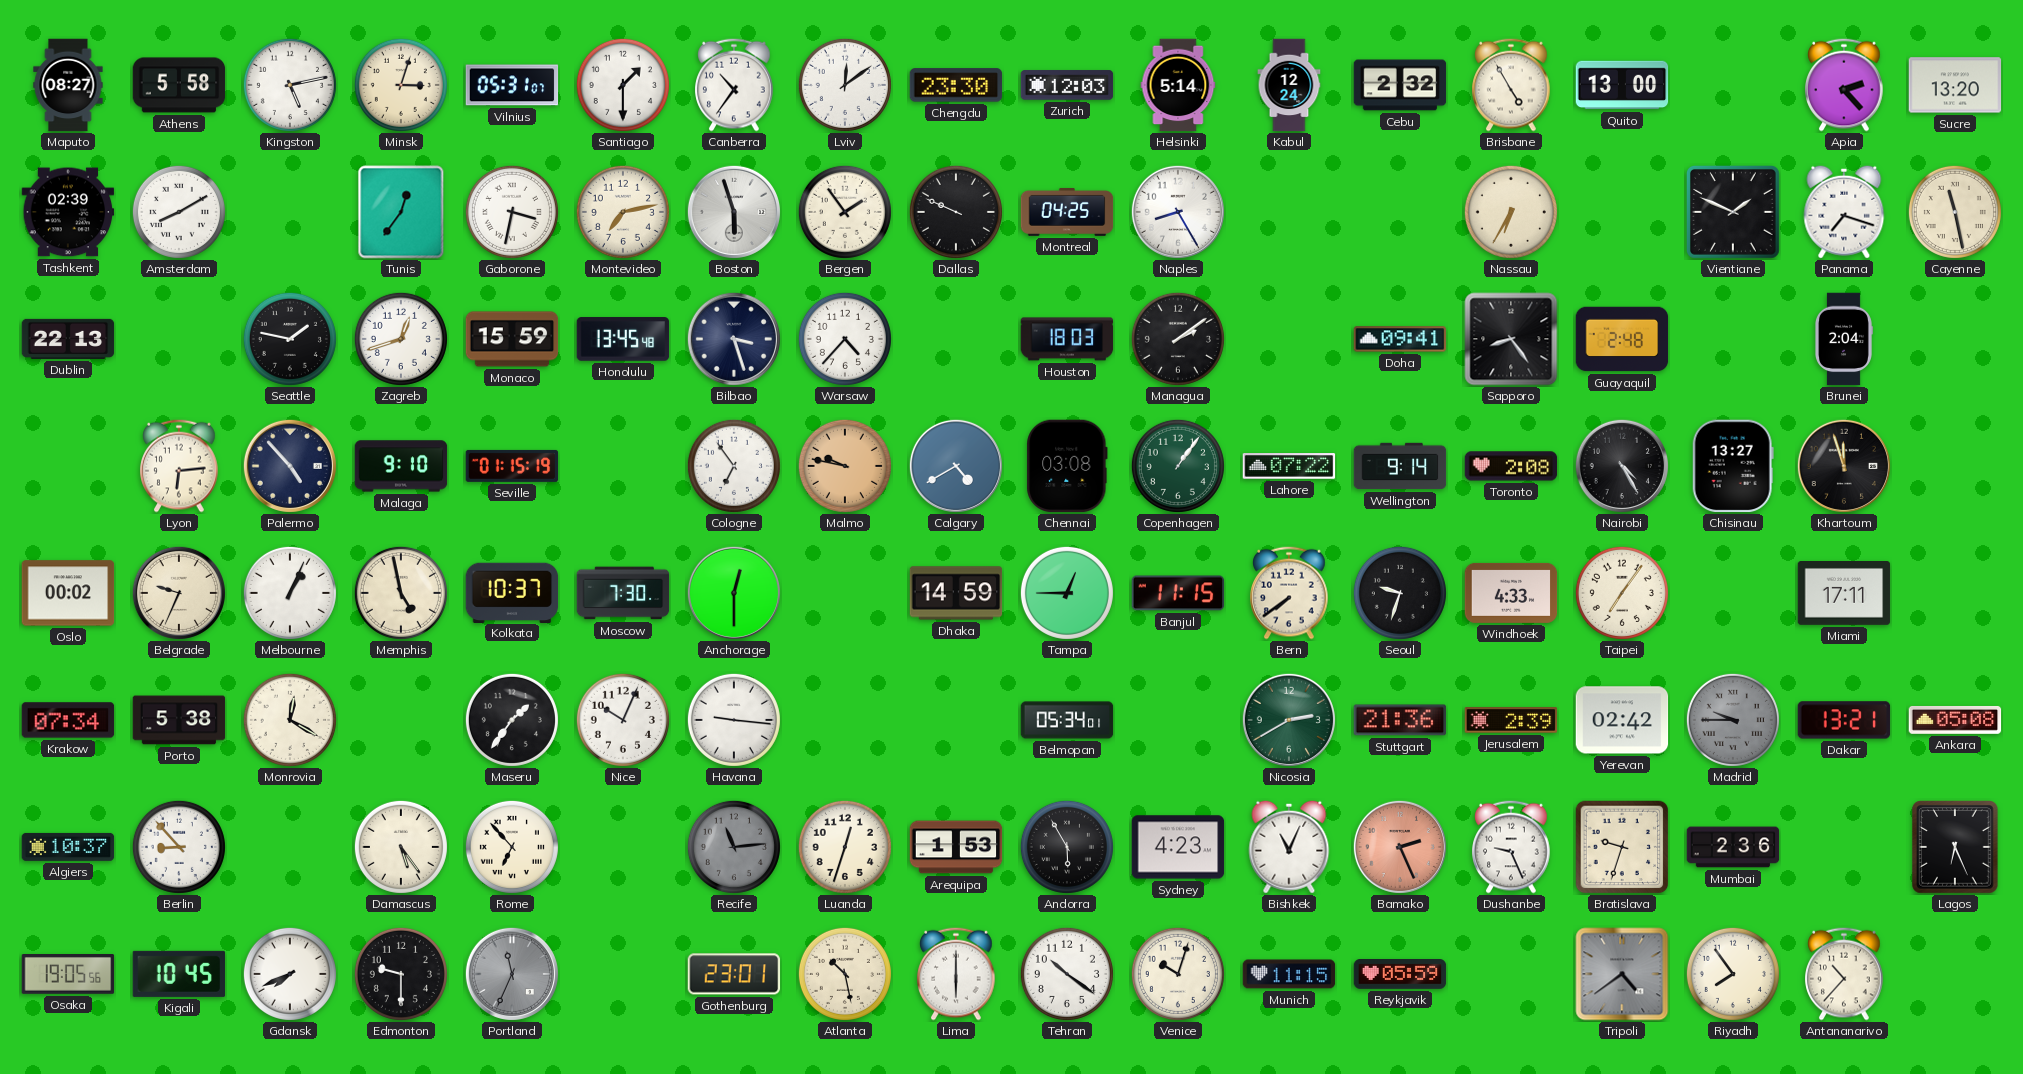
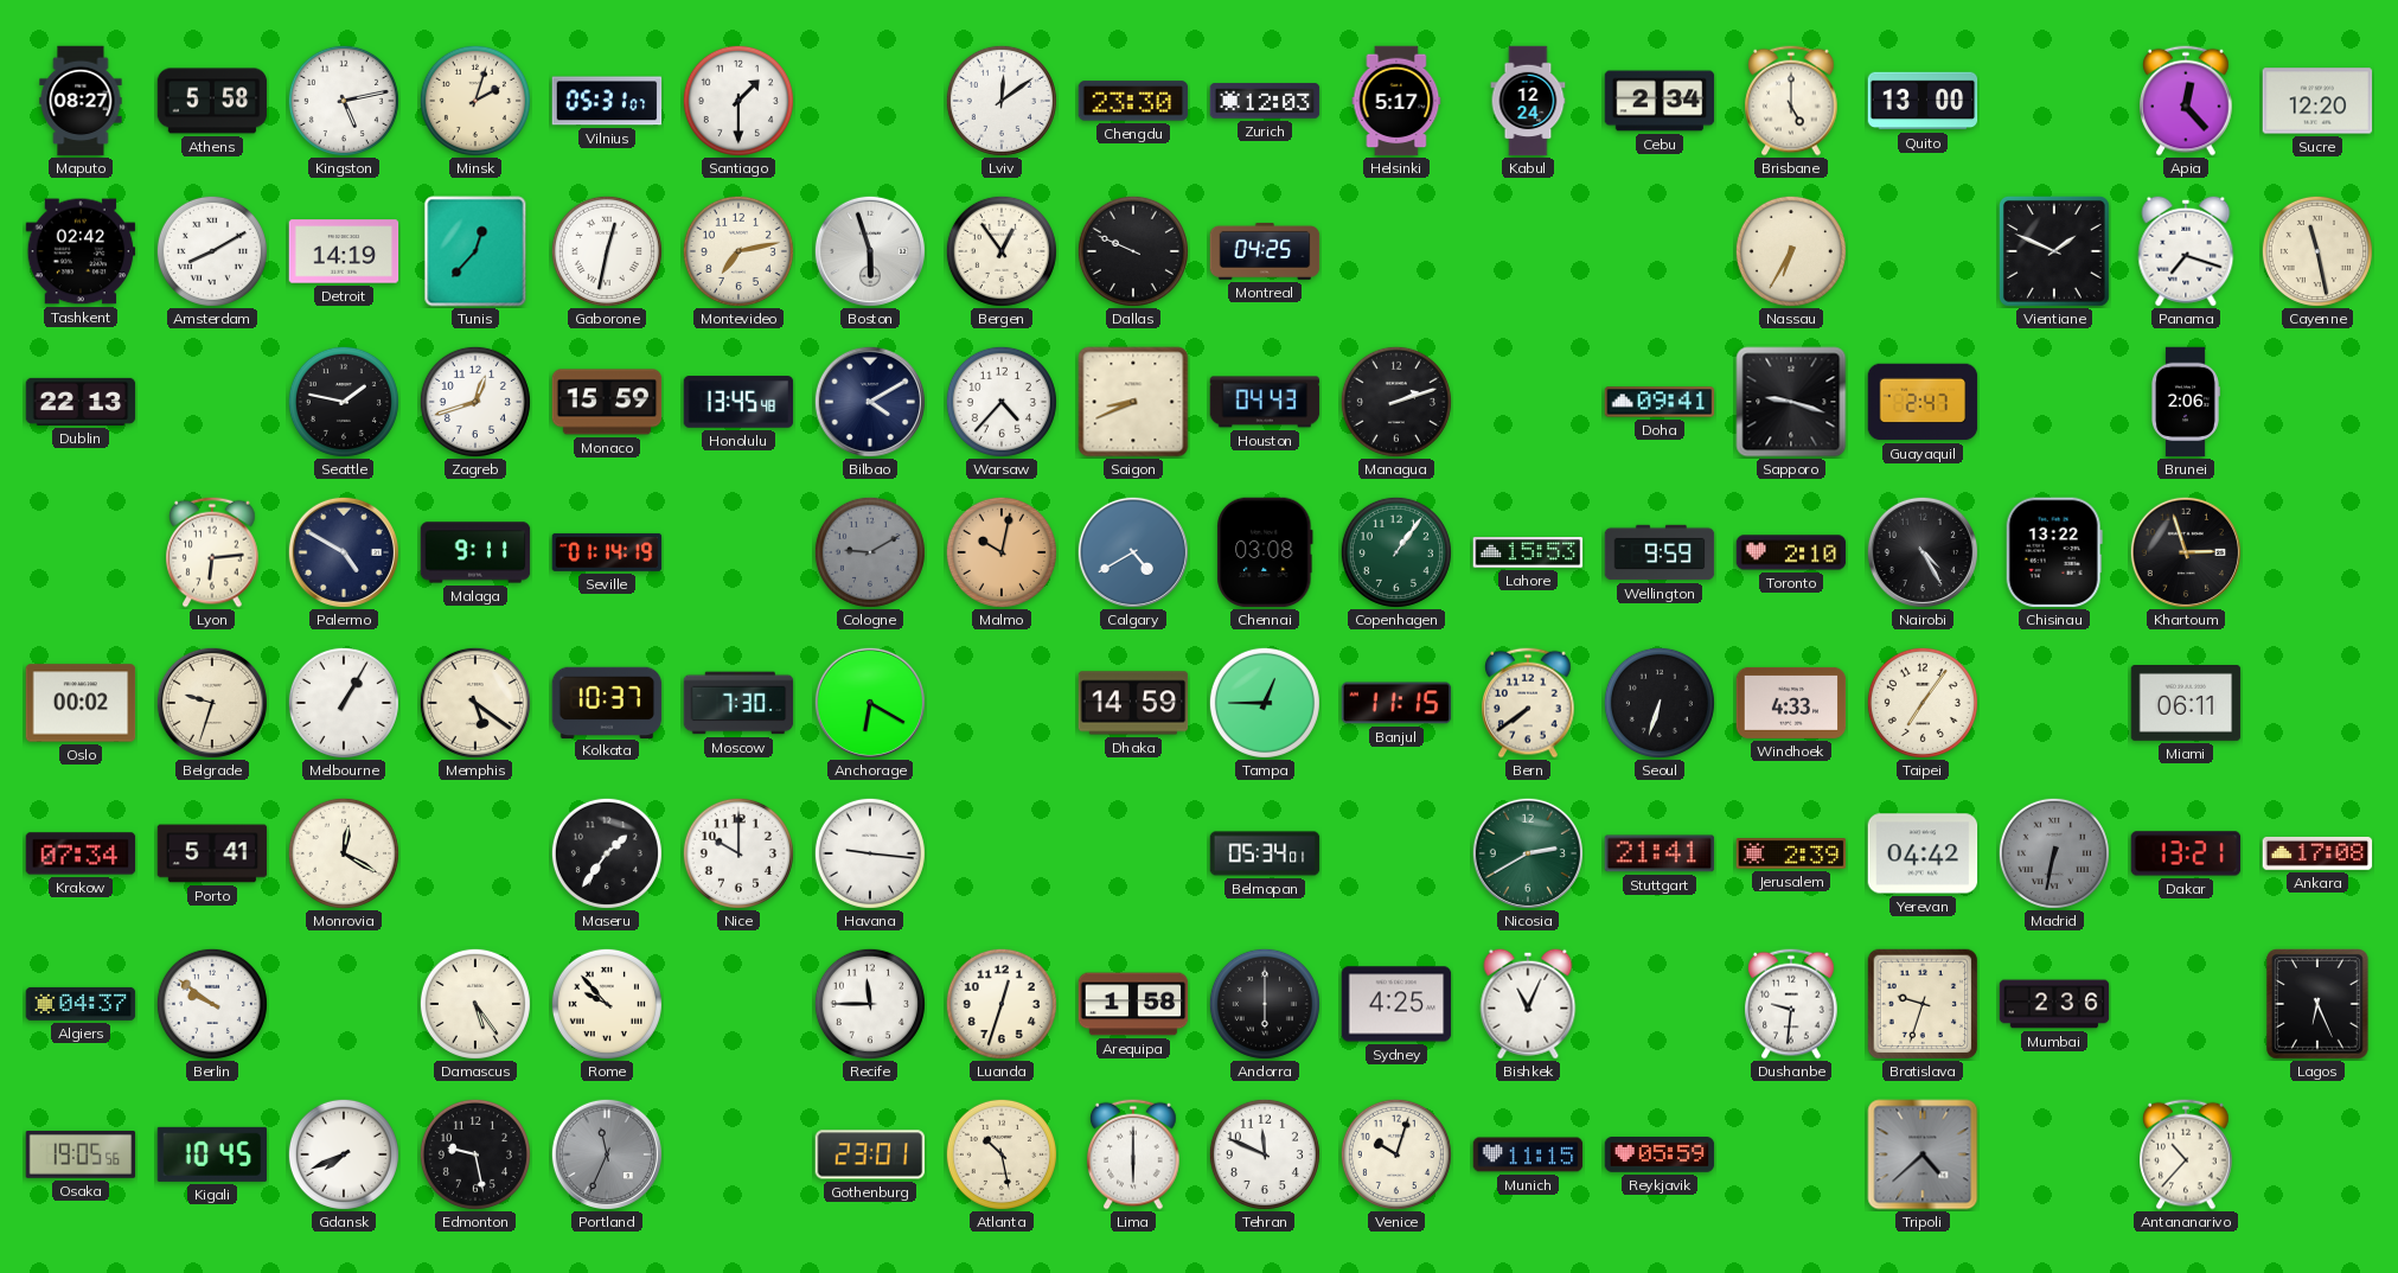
Minsk: 3:03 -> 2:03
Canberra: 10:36 -> none
Helsinki: 5:14 -> 5:17
Cebu: 2:32 -> 2:34
Brisbane: 4:55 -> 5:00
Apia: 2:23 -> 12:23
Sucre: 13:20 -> 12:20
Tashkent: 02:39 -> 02:42
Detroit: none -> 14:19
Tunis: 12:36 -> 12:37
Gaborone: 3:32 -> 12:32
Bergen: 1:54 -> 12:54
Naples: 8:25 -> none
Bilbao: 3:27 -> 4:10
Saigon: none -> 8:41
Houston: 18:03 -> 04:43
Managua: 2:09 -> 2:12
Sapporo: 8:24 -> 9:18
Guayaquil: 2:48 -> 2:47
Brunei: 2:04 -> 2:06
Palermo: 4:53 -> 4:50
Malaga: 9:10 -> 9:11
Seville: 01:15 -> 01:14
Cologne: 6:54 -> 9:10
Cologne dial: white -> grey
Malmo: 9:47 -> 10:02
Lahore: 07:22 -> 15:53
Wellington: 9:14 -> 9:59
Toronto: 2:08 -> 2:10
Chisinau: 13:27 -> 13:22
Khartoum: 11:57 -> 2:57
Belgrade: 9:34 -> 9:33
Melbourne: 1:04 -> 1:05
Memphis: 4:58 -> 5:21
Anchorage: 12:30 -> 6:20
Seoul: 9:33 -> 6:33
Miami: 17:11 -> 06:11
Porto: 5:38 -> 5:41
Nice: 10:04 -> 10:00
Stuttgart: 21:36 -> 21:41
Yerevan: 02:42 -> 04:42
Madrid: 9:45 -> 6:32
Ankara: 05:08 -> 17:08
Algiers: 10:37 -> 04:37
Berlin: 8:53 -> 9:51
Rome: 6:53 -> 9:53
Recife: 11:14 -> 11:45
Recife dial: grey -> white
Arequipa: 1:53 -> 1:58
Andorra: 5:55 -> 6:00
Sydney: 4:23 -> 4:25
Bamako: 2:26 -> none
Dushanbe: 9:26 -> 9:31
Edmonton: 9:30 -> 9:28
Tehran: 10:21 -> 11:49
Tripoli: 4:39 -> 4:38
Riyadh: 7:54 -> none
